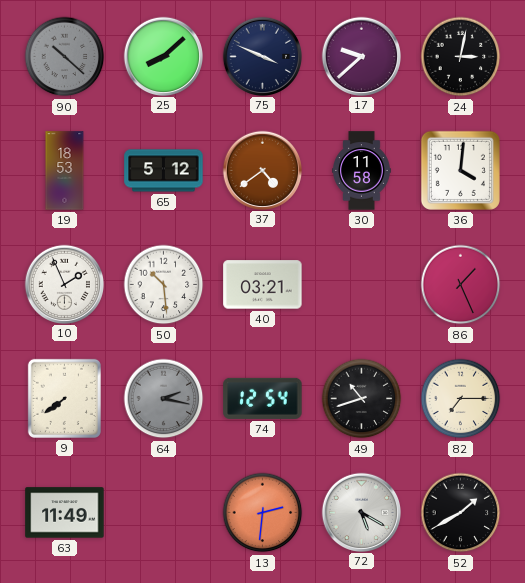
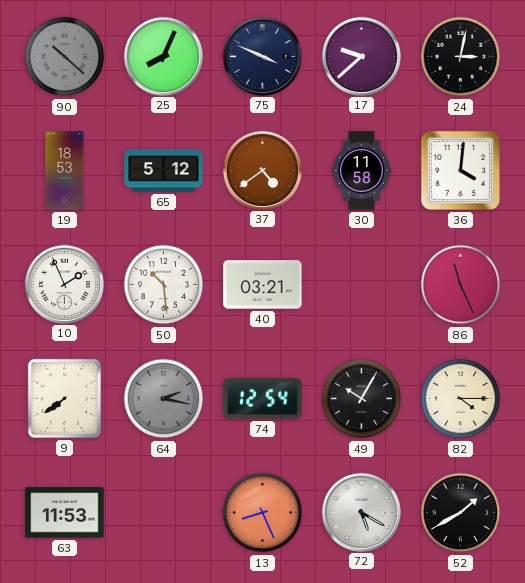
25: 8:08 -> 8:04
86: 1:26 -> 11:26
49: 10:42 -> 10:05
82: 7:15 -> 4:15
63: 11:49 -> 11:53
13: 2:31 -> 8:26
